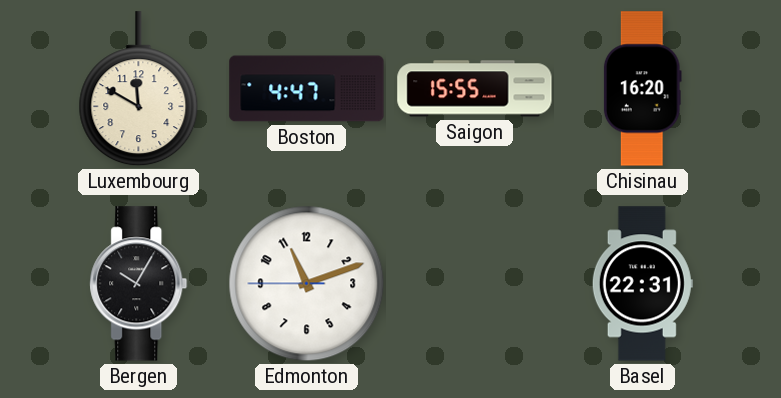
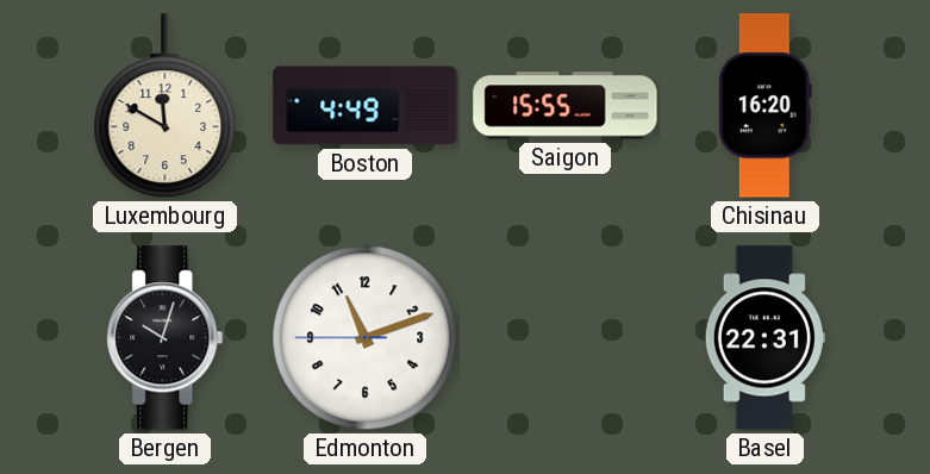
Boston: 4:47 -> 4:49
Bergen: 10:05 -> 10:03
